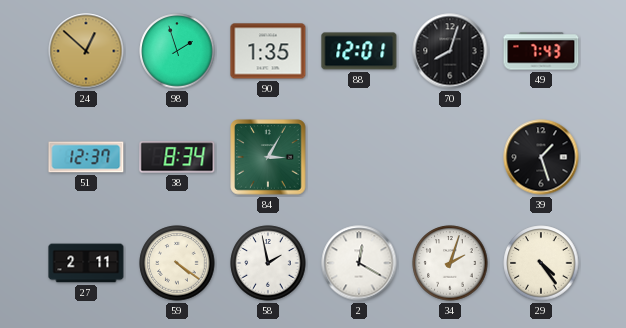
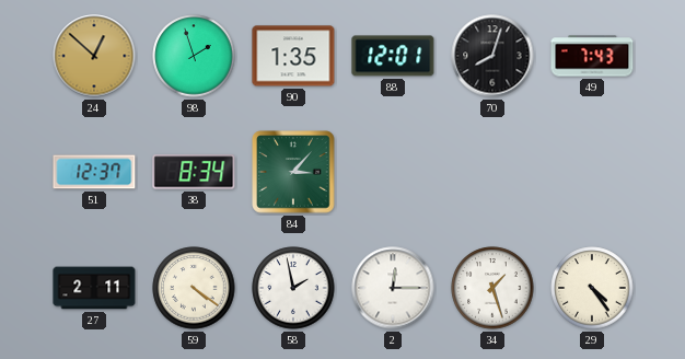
84: 3:05 -> 3:07
39: 1:27 -> none
2: 12:20 -> 12:15
34: 2:03 -> 1:27
